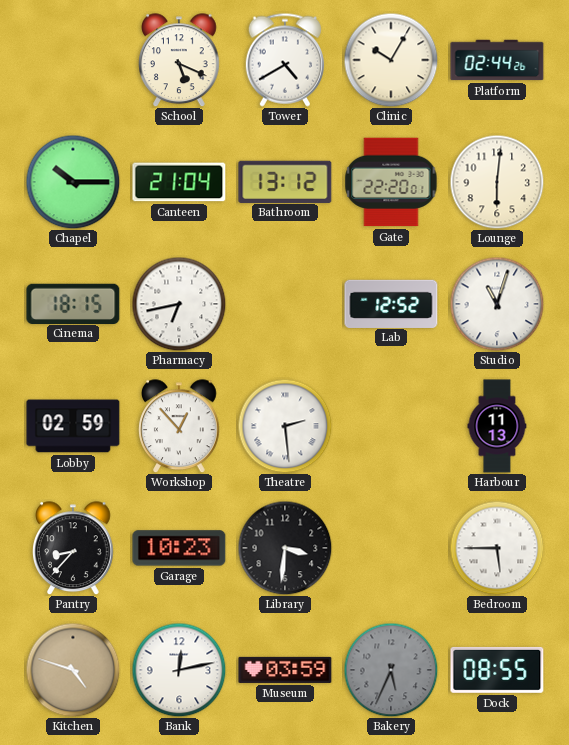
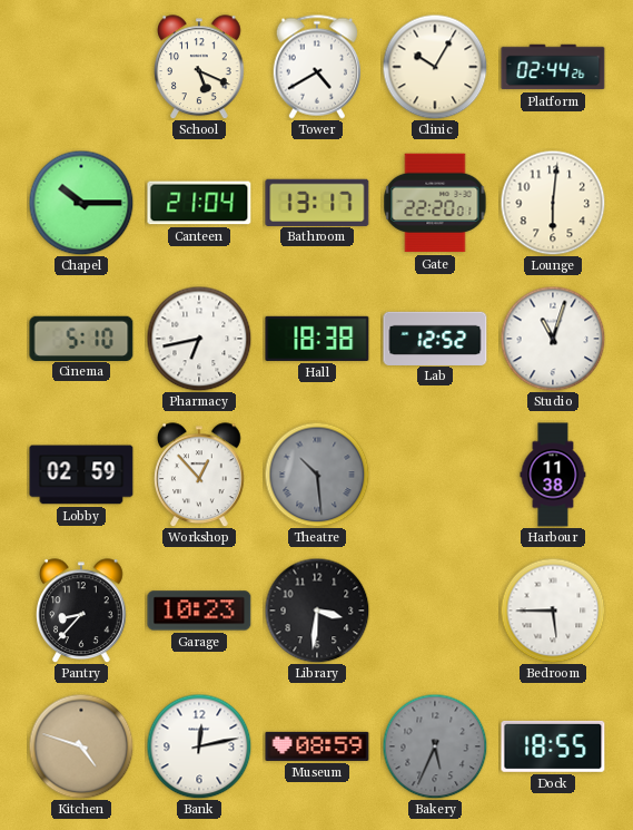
Bathroom: 13:12 -> 13:17
Cinema: 18:15 -> 5:10
Hall: none -> 18:38
Theatre: 2:29 -> 10:29
Theatre dial: white -> grey
Harbour: 11:13 -> 11:38
Museum: 03:59 -> 08:59
Dock: 08:55 -> 18:55
